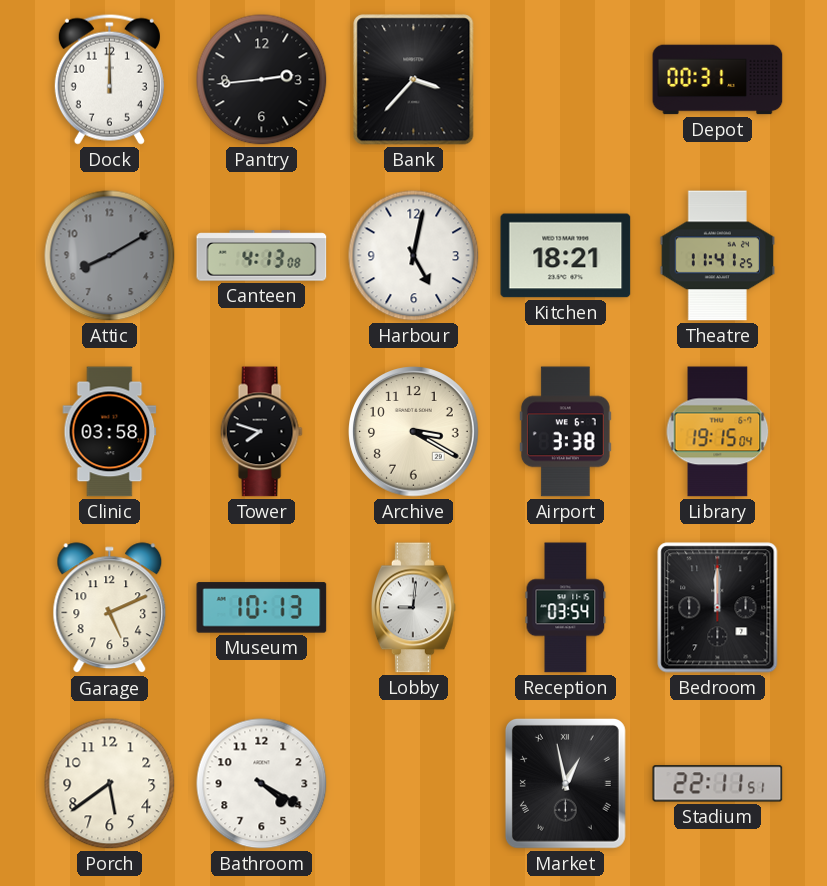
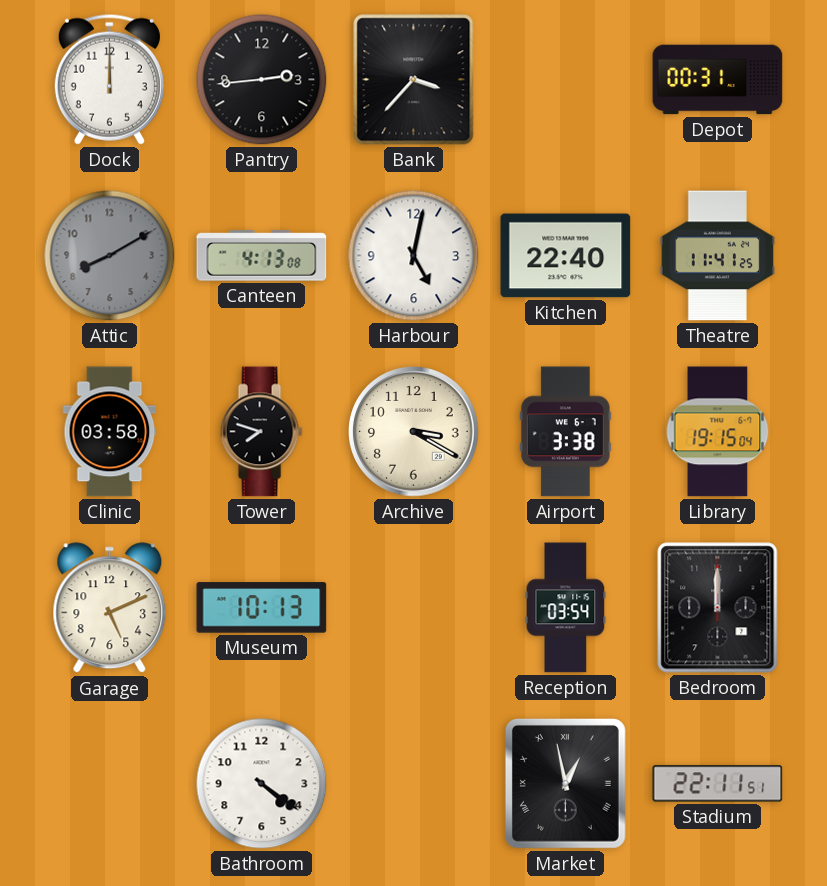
Kitchen: 18:21 -> 22:40
Lobby: 9:01 -> none
Porch: 5:39 -> none
Bathroom: 4:20 -> 4:21
